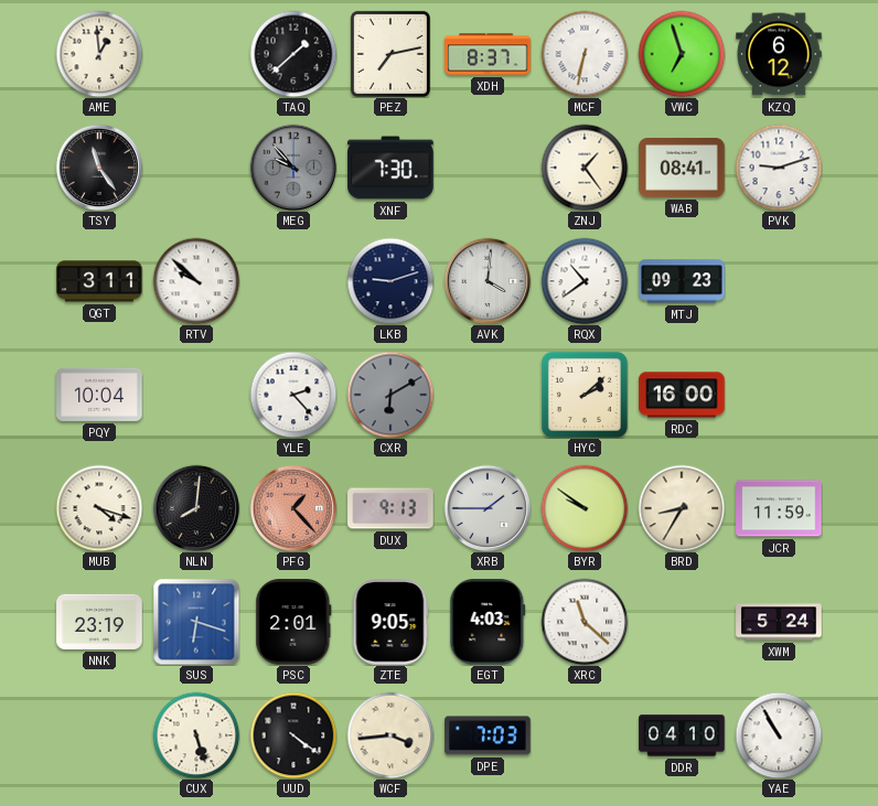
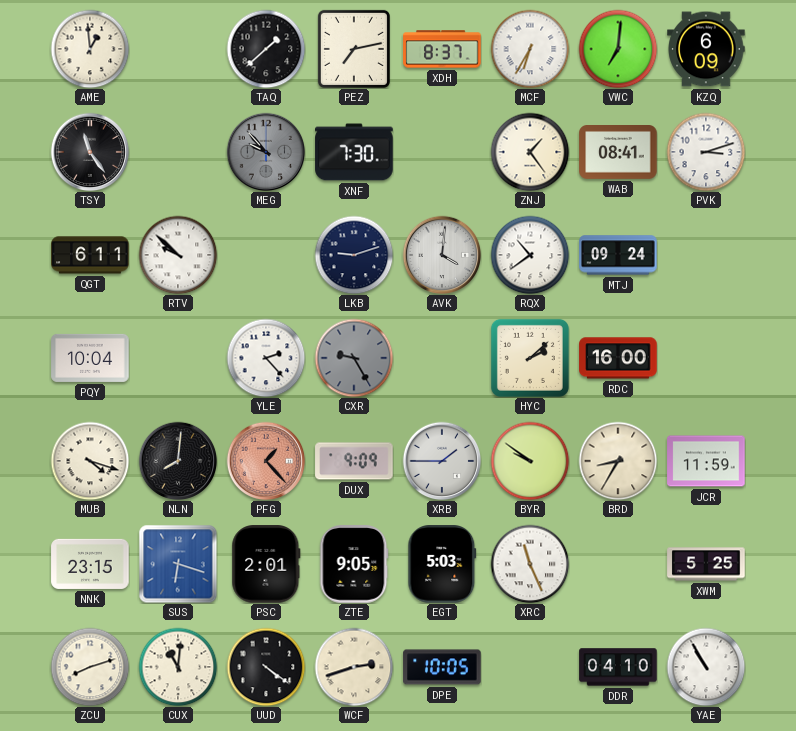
MCF: 6:32 -> 6:35
VWC: 6:57 -> 7:01
KZQ: 6:12 -> 6:09
PVK: 9:12 -> 3:12
QGT: 3:11 -> 6:11
MTJ: 09:23 -> 09:24
CXR: 6:10 -> 9:25
DUX: 9:13 -> 9:09
NNK: 23:19 -> 23:15
EGT: 4:03 -> 5:03
XRC: 11:22 -> 11:26
XWM: 5:24 -> 5:25
ZCU: none -> 8:12
CUX: 5:27 -> 11:01
WCF: 3:44 -> 2:42
DPE: 7:03 -> 10:05
